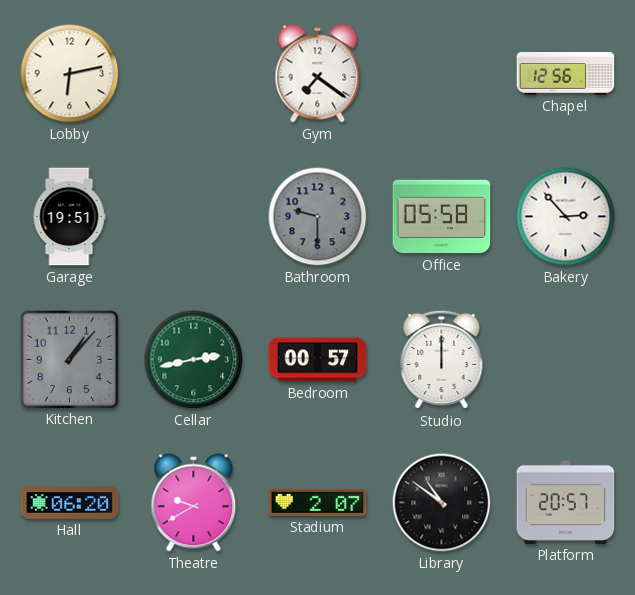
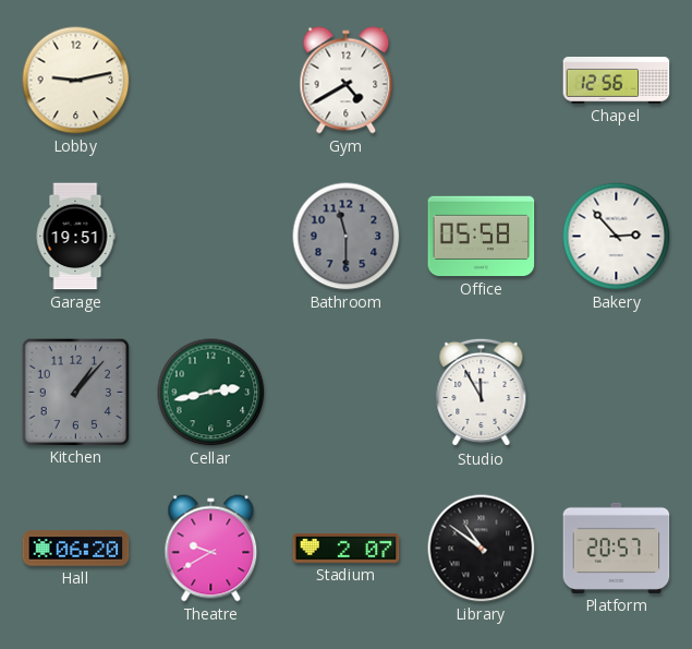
Lobby: 6:13 -> 9:13
Gym: 7:21 -> 4:40
Bathroom: 9:30 -> 11:30
Bedroom: 00:57 -> none
Studio: 12:00 -> 11:55
